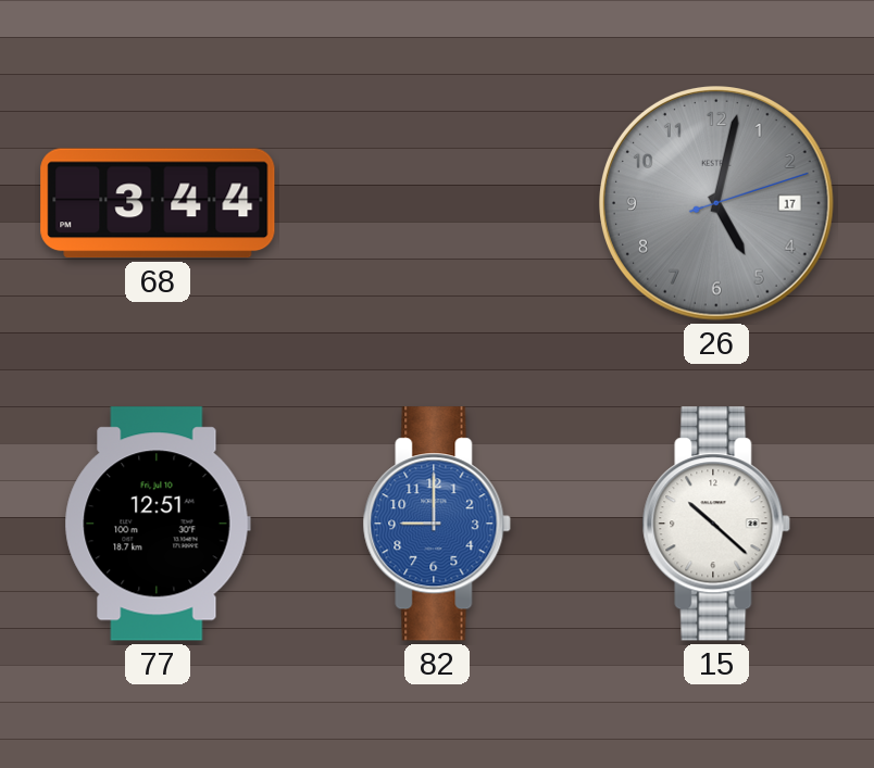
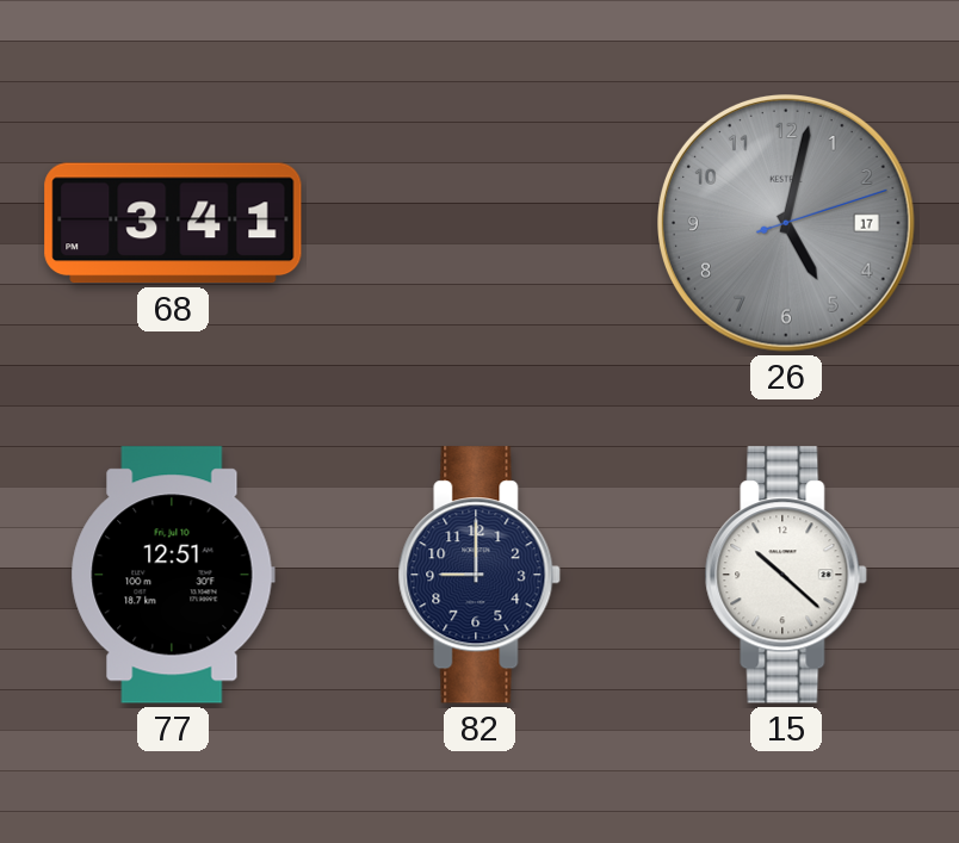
68: 3:44 -> 3:41
82 dial: blue -> navy
